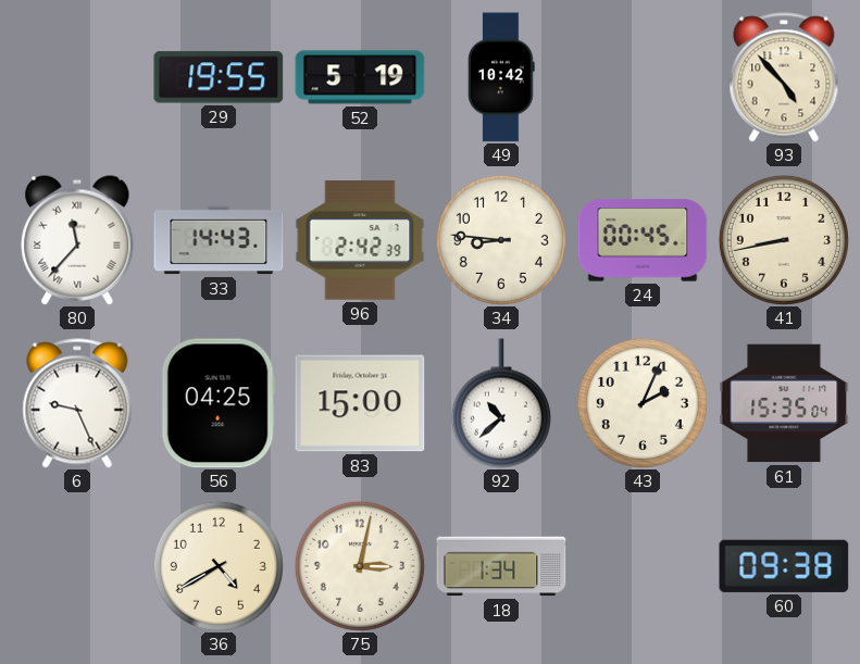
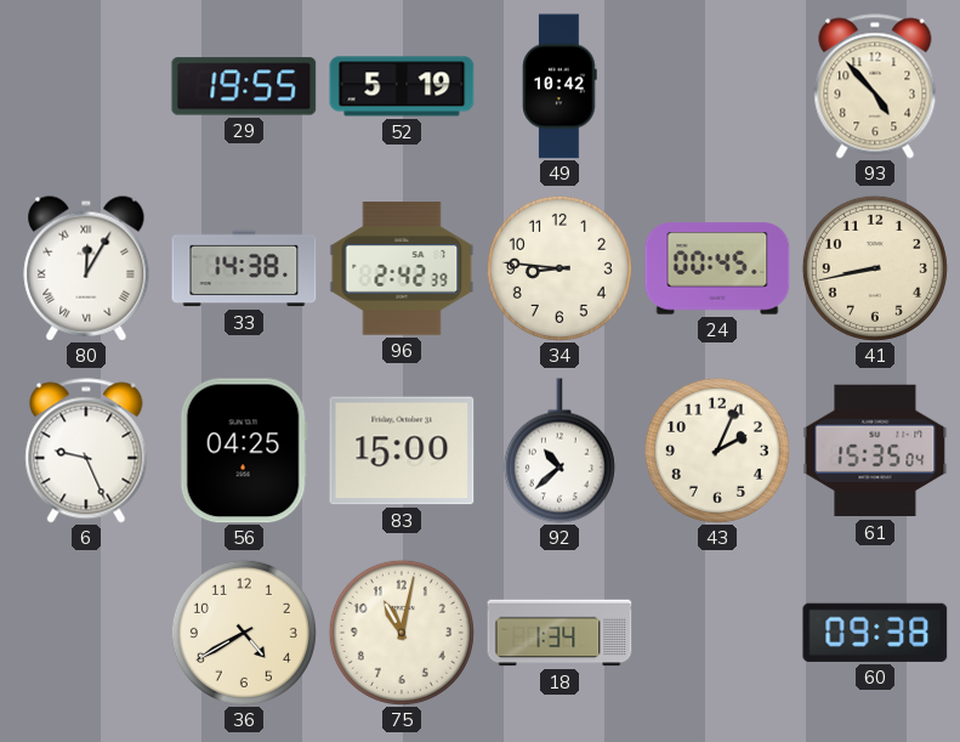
80: 11:37 -> 12:05
33: 14:43 -> 14:38
75: 3:02 -> 11:02
